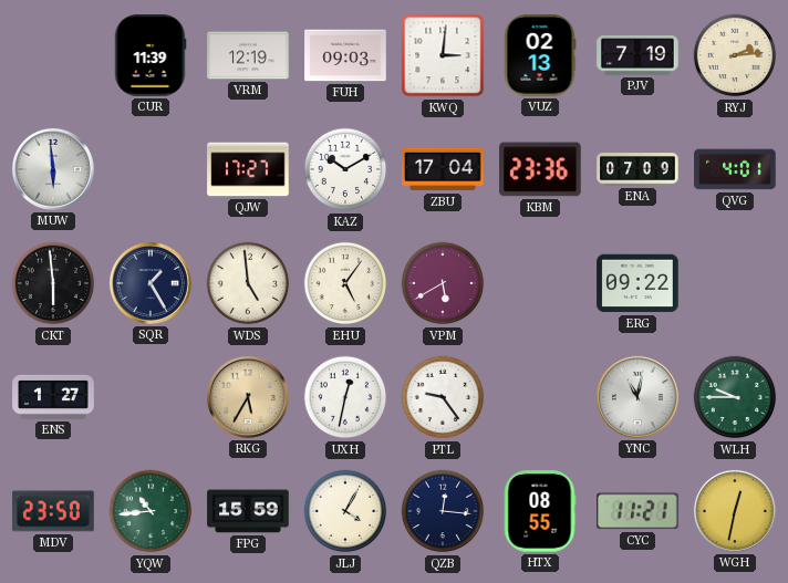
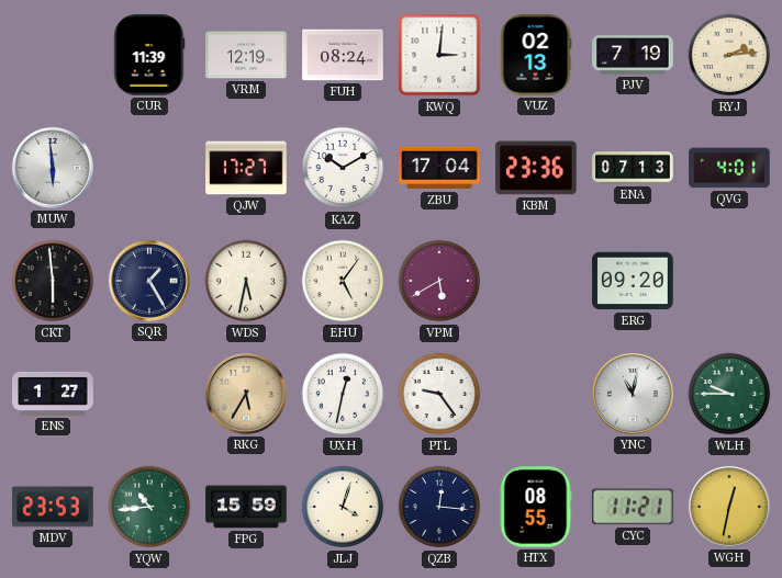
FUH: 09:03 -> 08:24
ENA: 07:09 -> 07:13
WDS: 4:59 -> 5:32
ERG: 09:22 -> 09:20
MDV: 23:50 -> 23:53
JLJ: 4:05 -> 4:03
